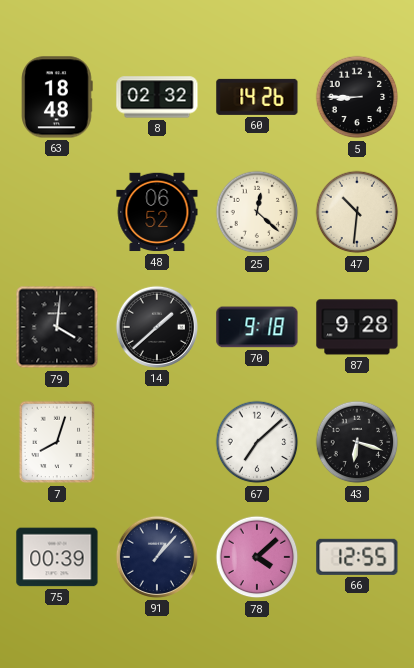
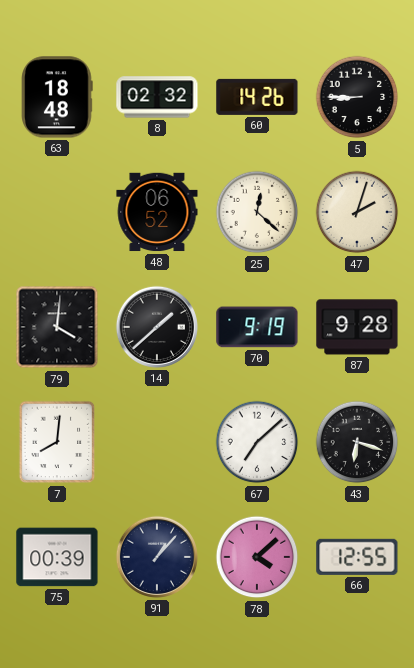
47: 10:31 -> 2:03
70: 9:18 -> 9:19
7: 8:03 -> 8:01
